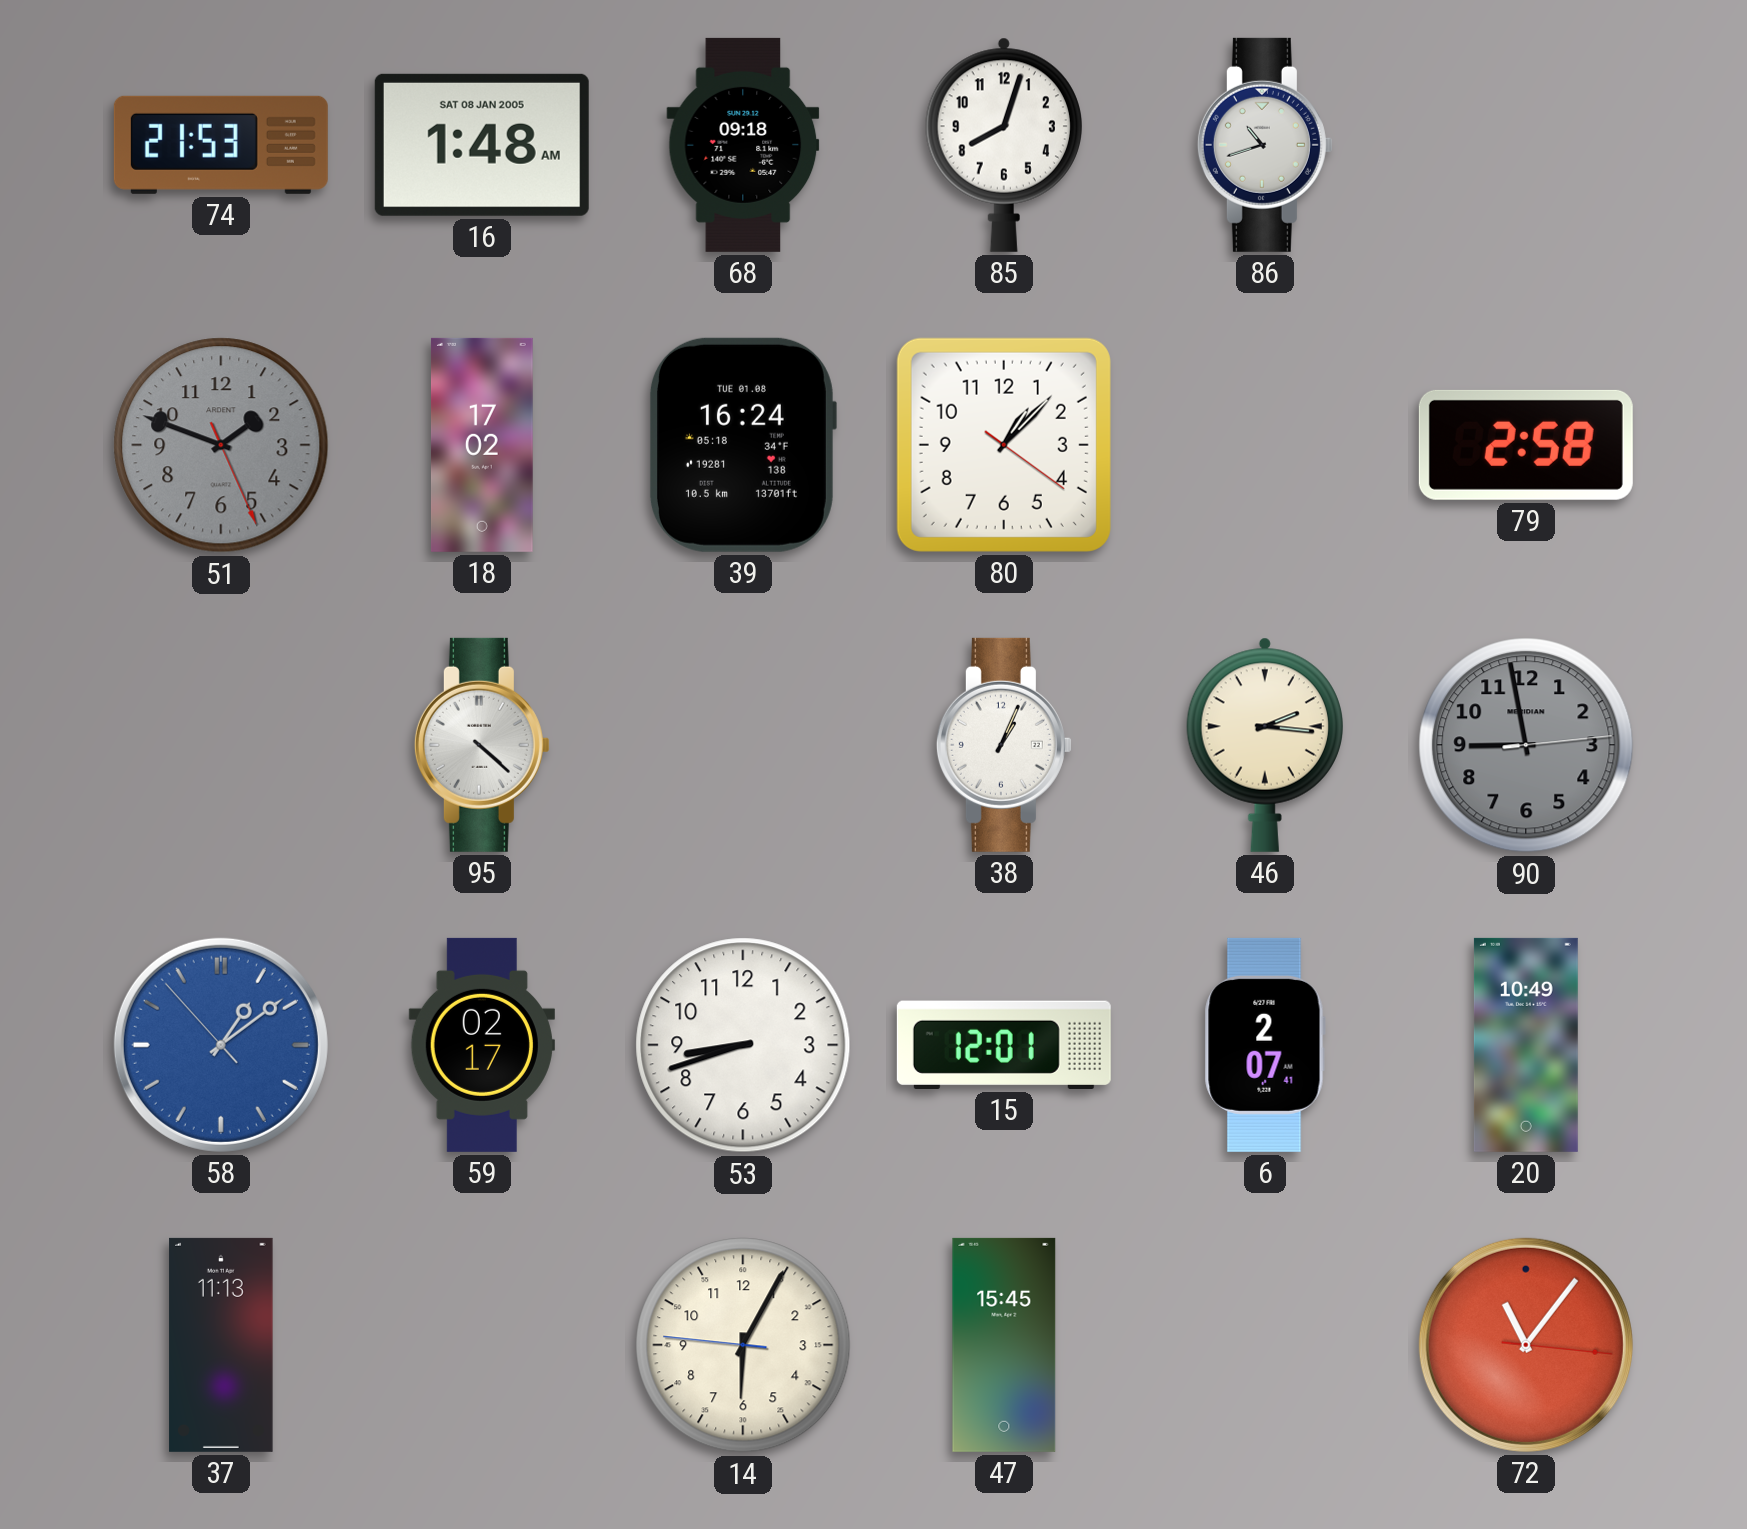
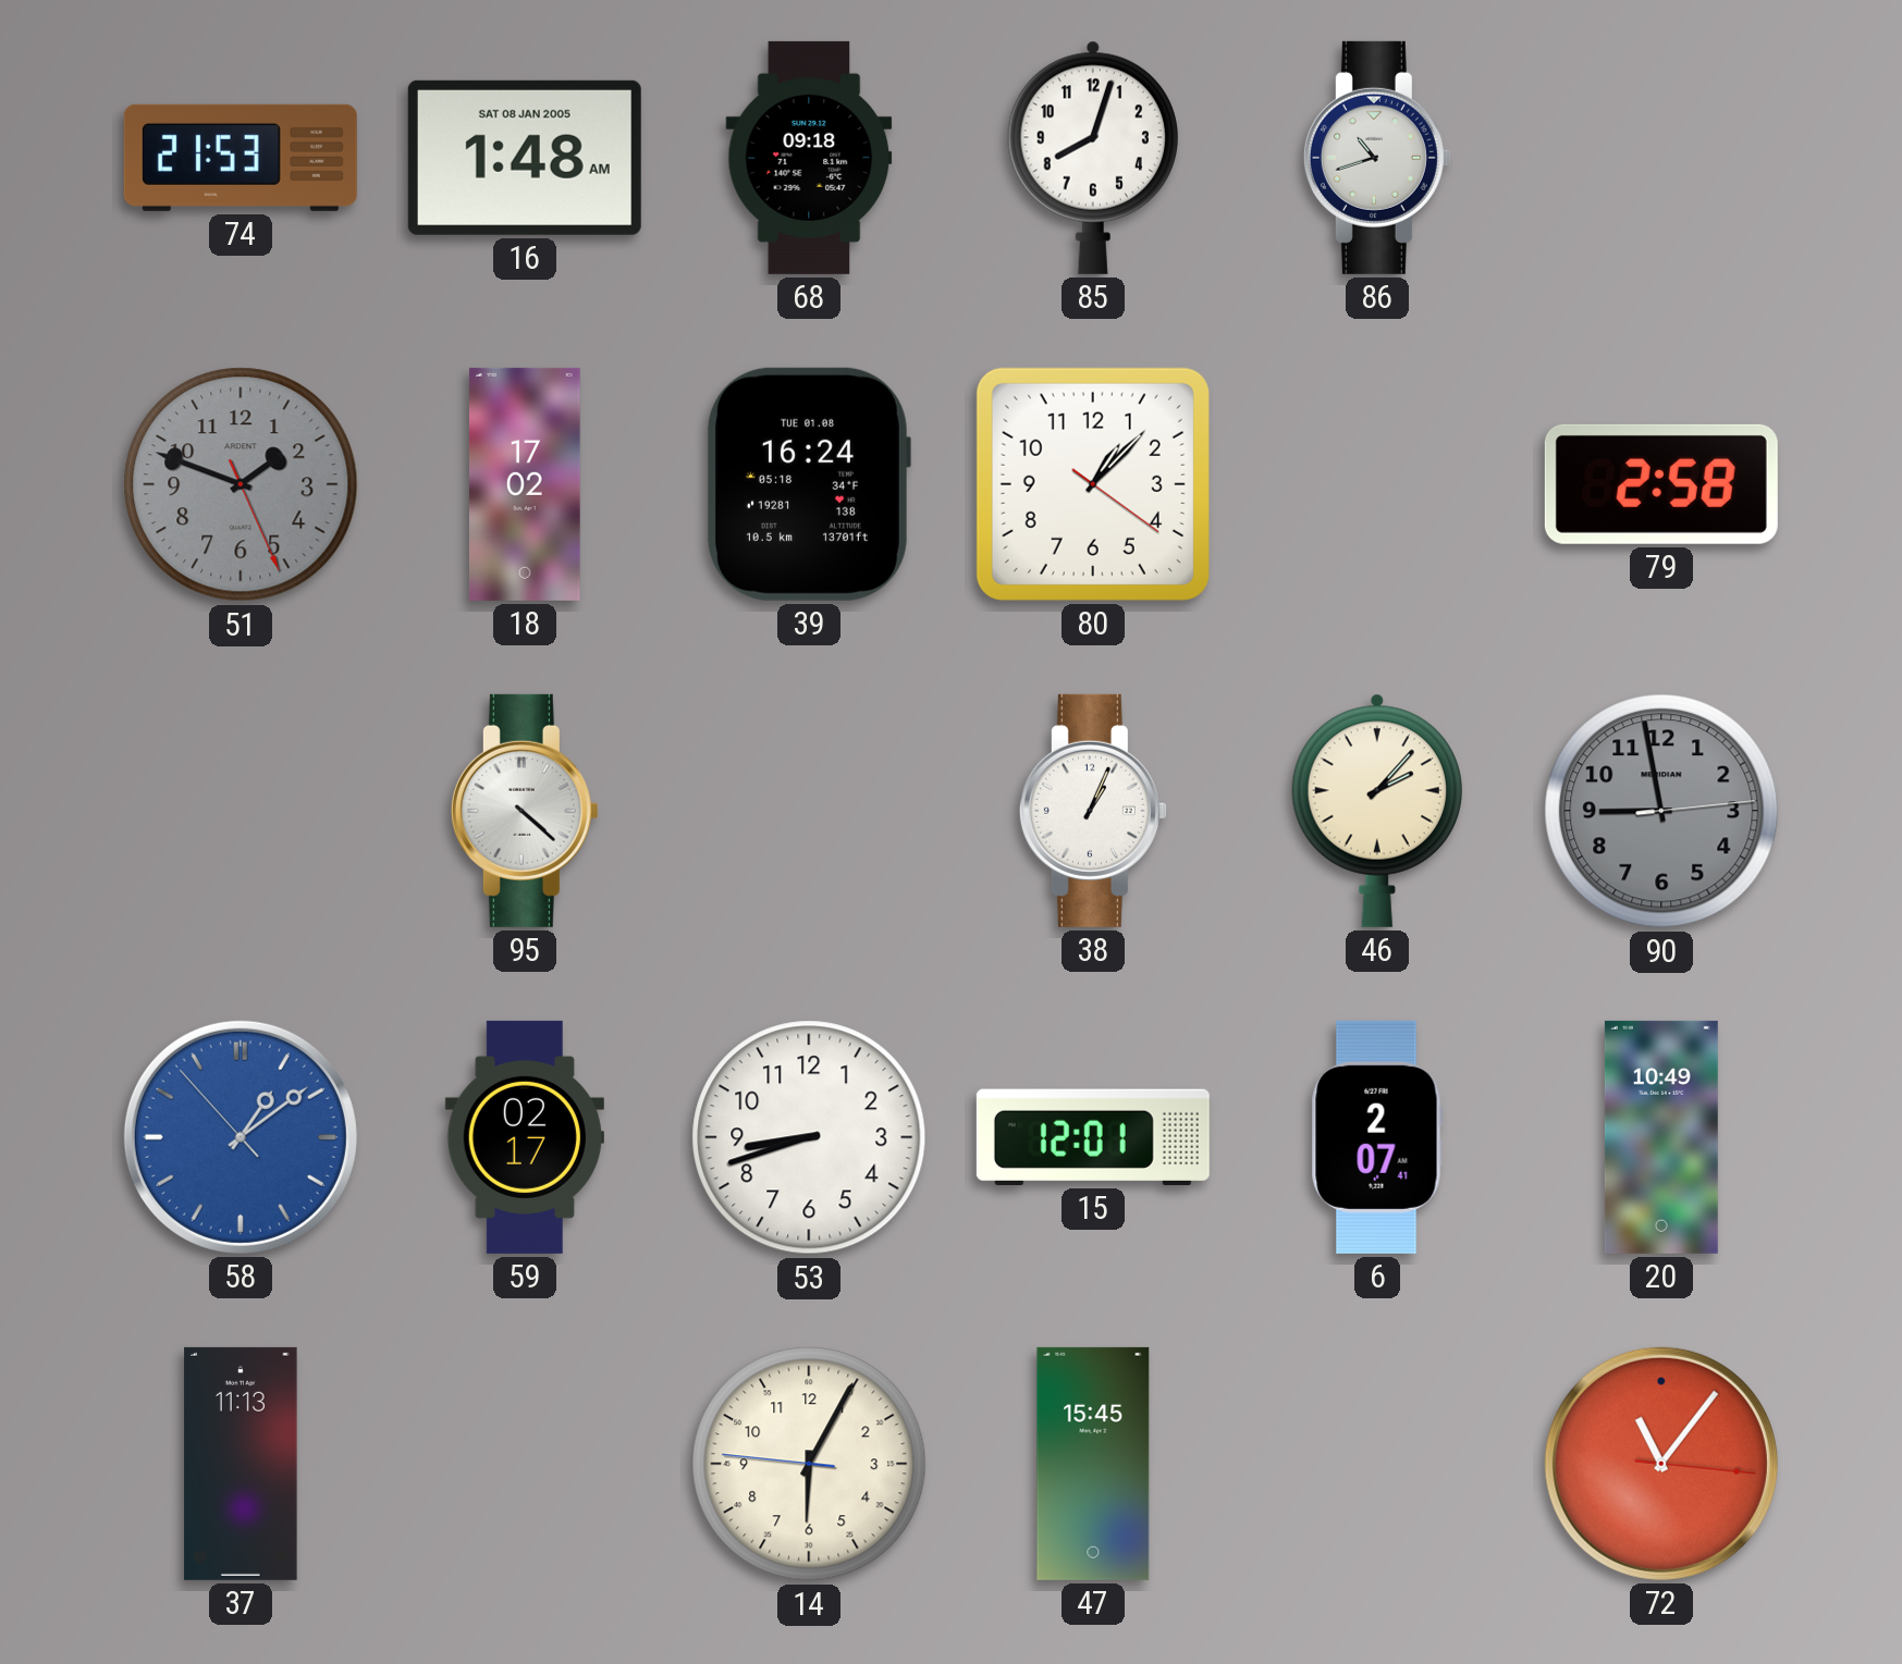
46: 2:16 -> 2:07
